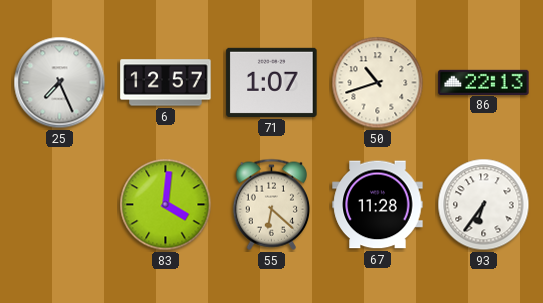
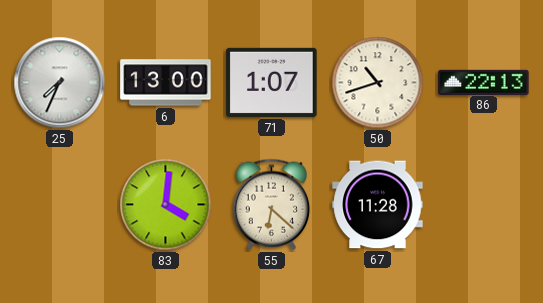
25: 7:26 -> 7:34
6: 12:57 -> 13:00
93: 6:36 -> none
